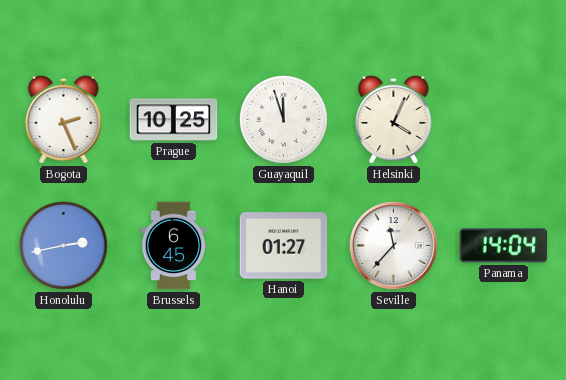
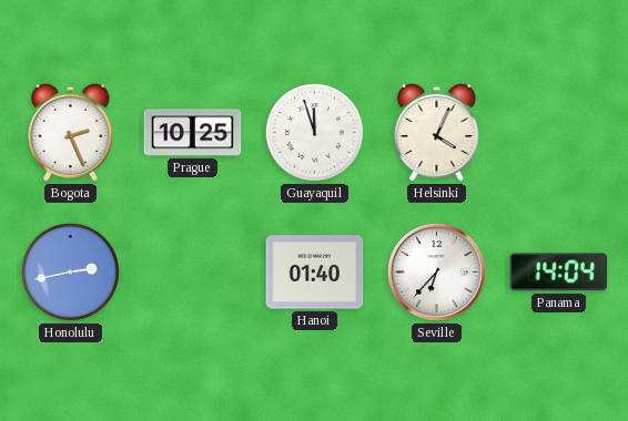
Brussels: 6:45 -> none
Hanoi: 01:27 -> 01:40
Seville: 11:37 -> 6:37
